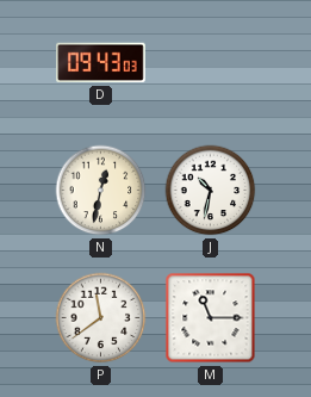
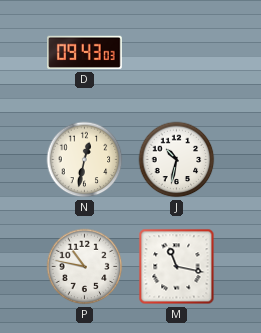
P: 11:39 -> 10:47
M: 11:15 -> 11:17
